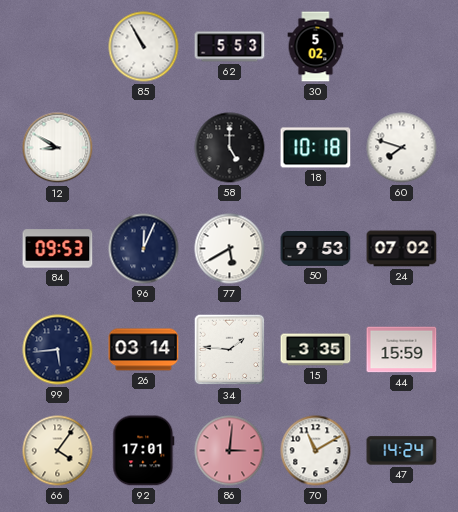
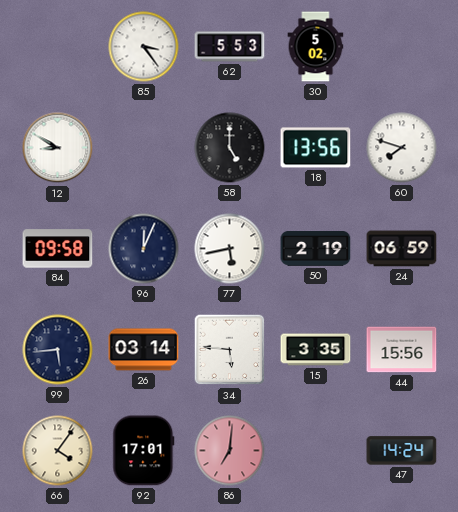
85: 10:55 -> 3:24
18: 10:18 -> 13:56
84: 09:53 -> 09:58
77: 5:40 -> 5:43
50: 9:53 -> 2:19
24: 07:02 -> 06:59
34: 1:46 -> 5:46
44: 15:59 -> 15:56
86: 3:01 -> 7:01
70: 11:10 -> none
